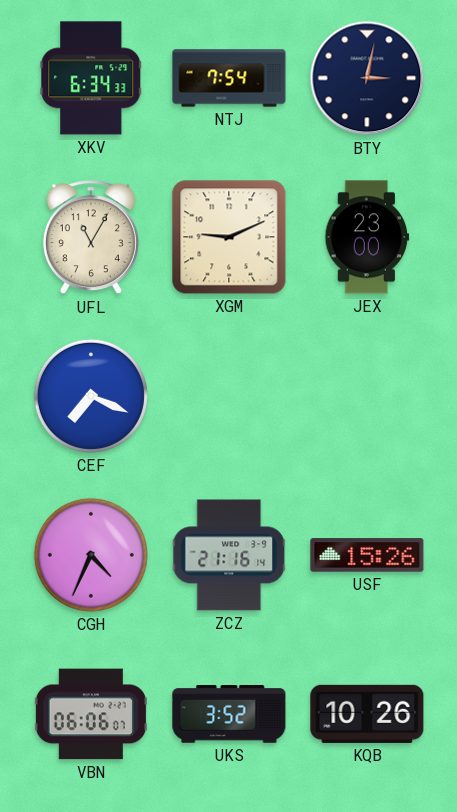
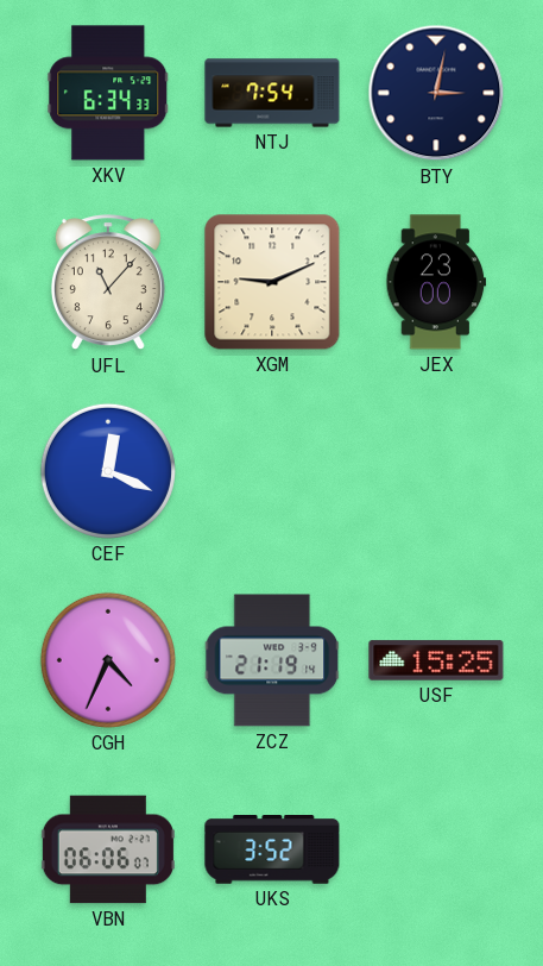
UFL: 11:05 -> 11:07
CEF: 7:19 -> 12:19
ZCZ: 21:16 -> 21:19
USF: 15:26 -> 15:25
KQB: 10:26 -> none
